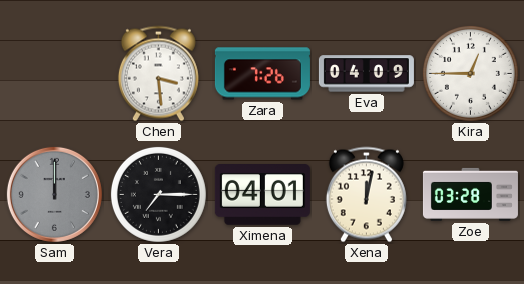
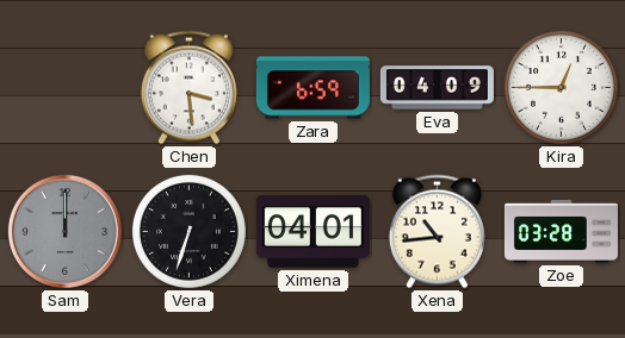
Zara: 7:26 -> 6:59
Vera: 7:15 -> 6:33
Xena: 12:02 -> 10:44
